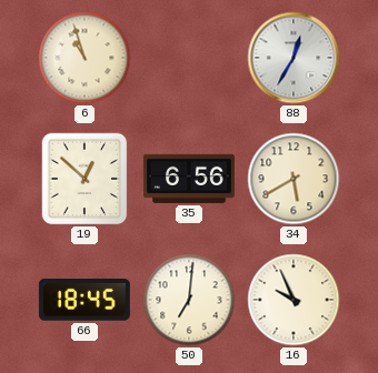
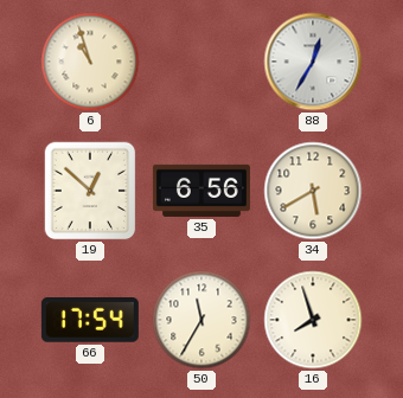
66: 18:45 -> 17:54
50: 7:01 -> 11:35
16: 9:56 -> 7:57
